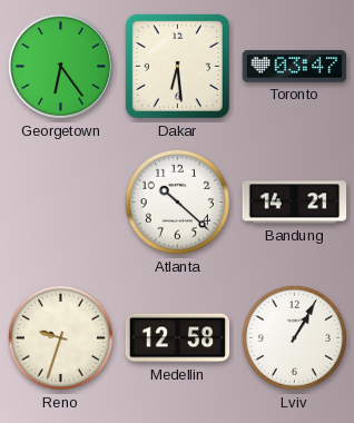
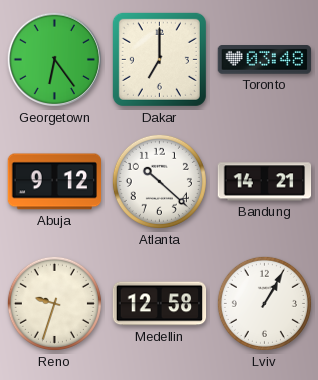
Dakar: 6:29 -> 7:00
Toronto: 03:47 -> 03:48
Abuja: none -> 9:12
